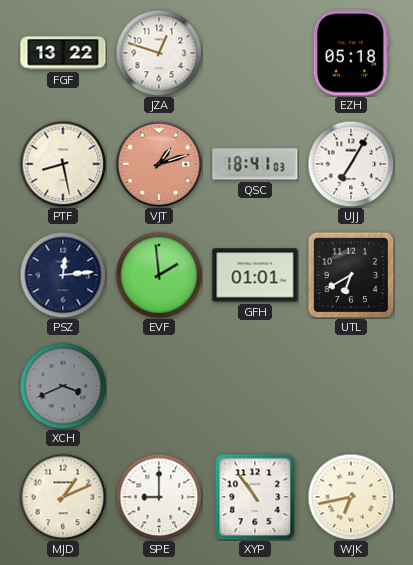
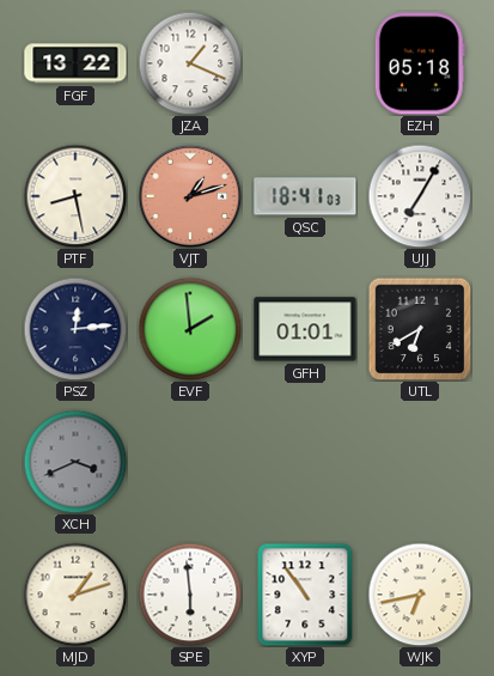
JZA: 12:48 -> 1:19
MJD: 1:11 -> 1:12
SPE: 9:00 -> 5:59
